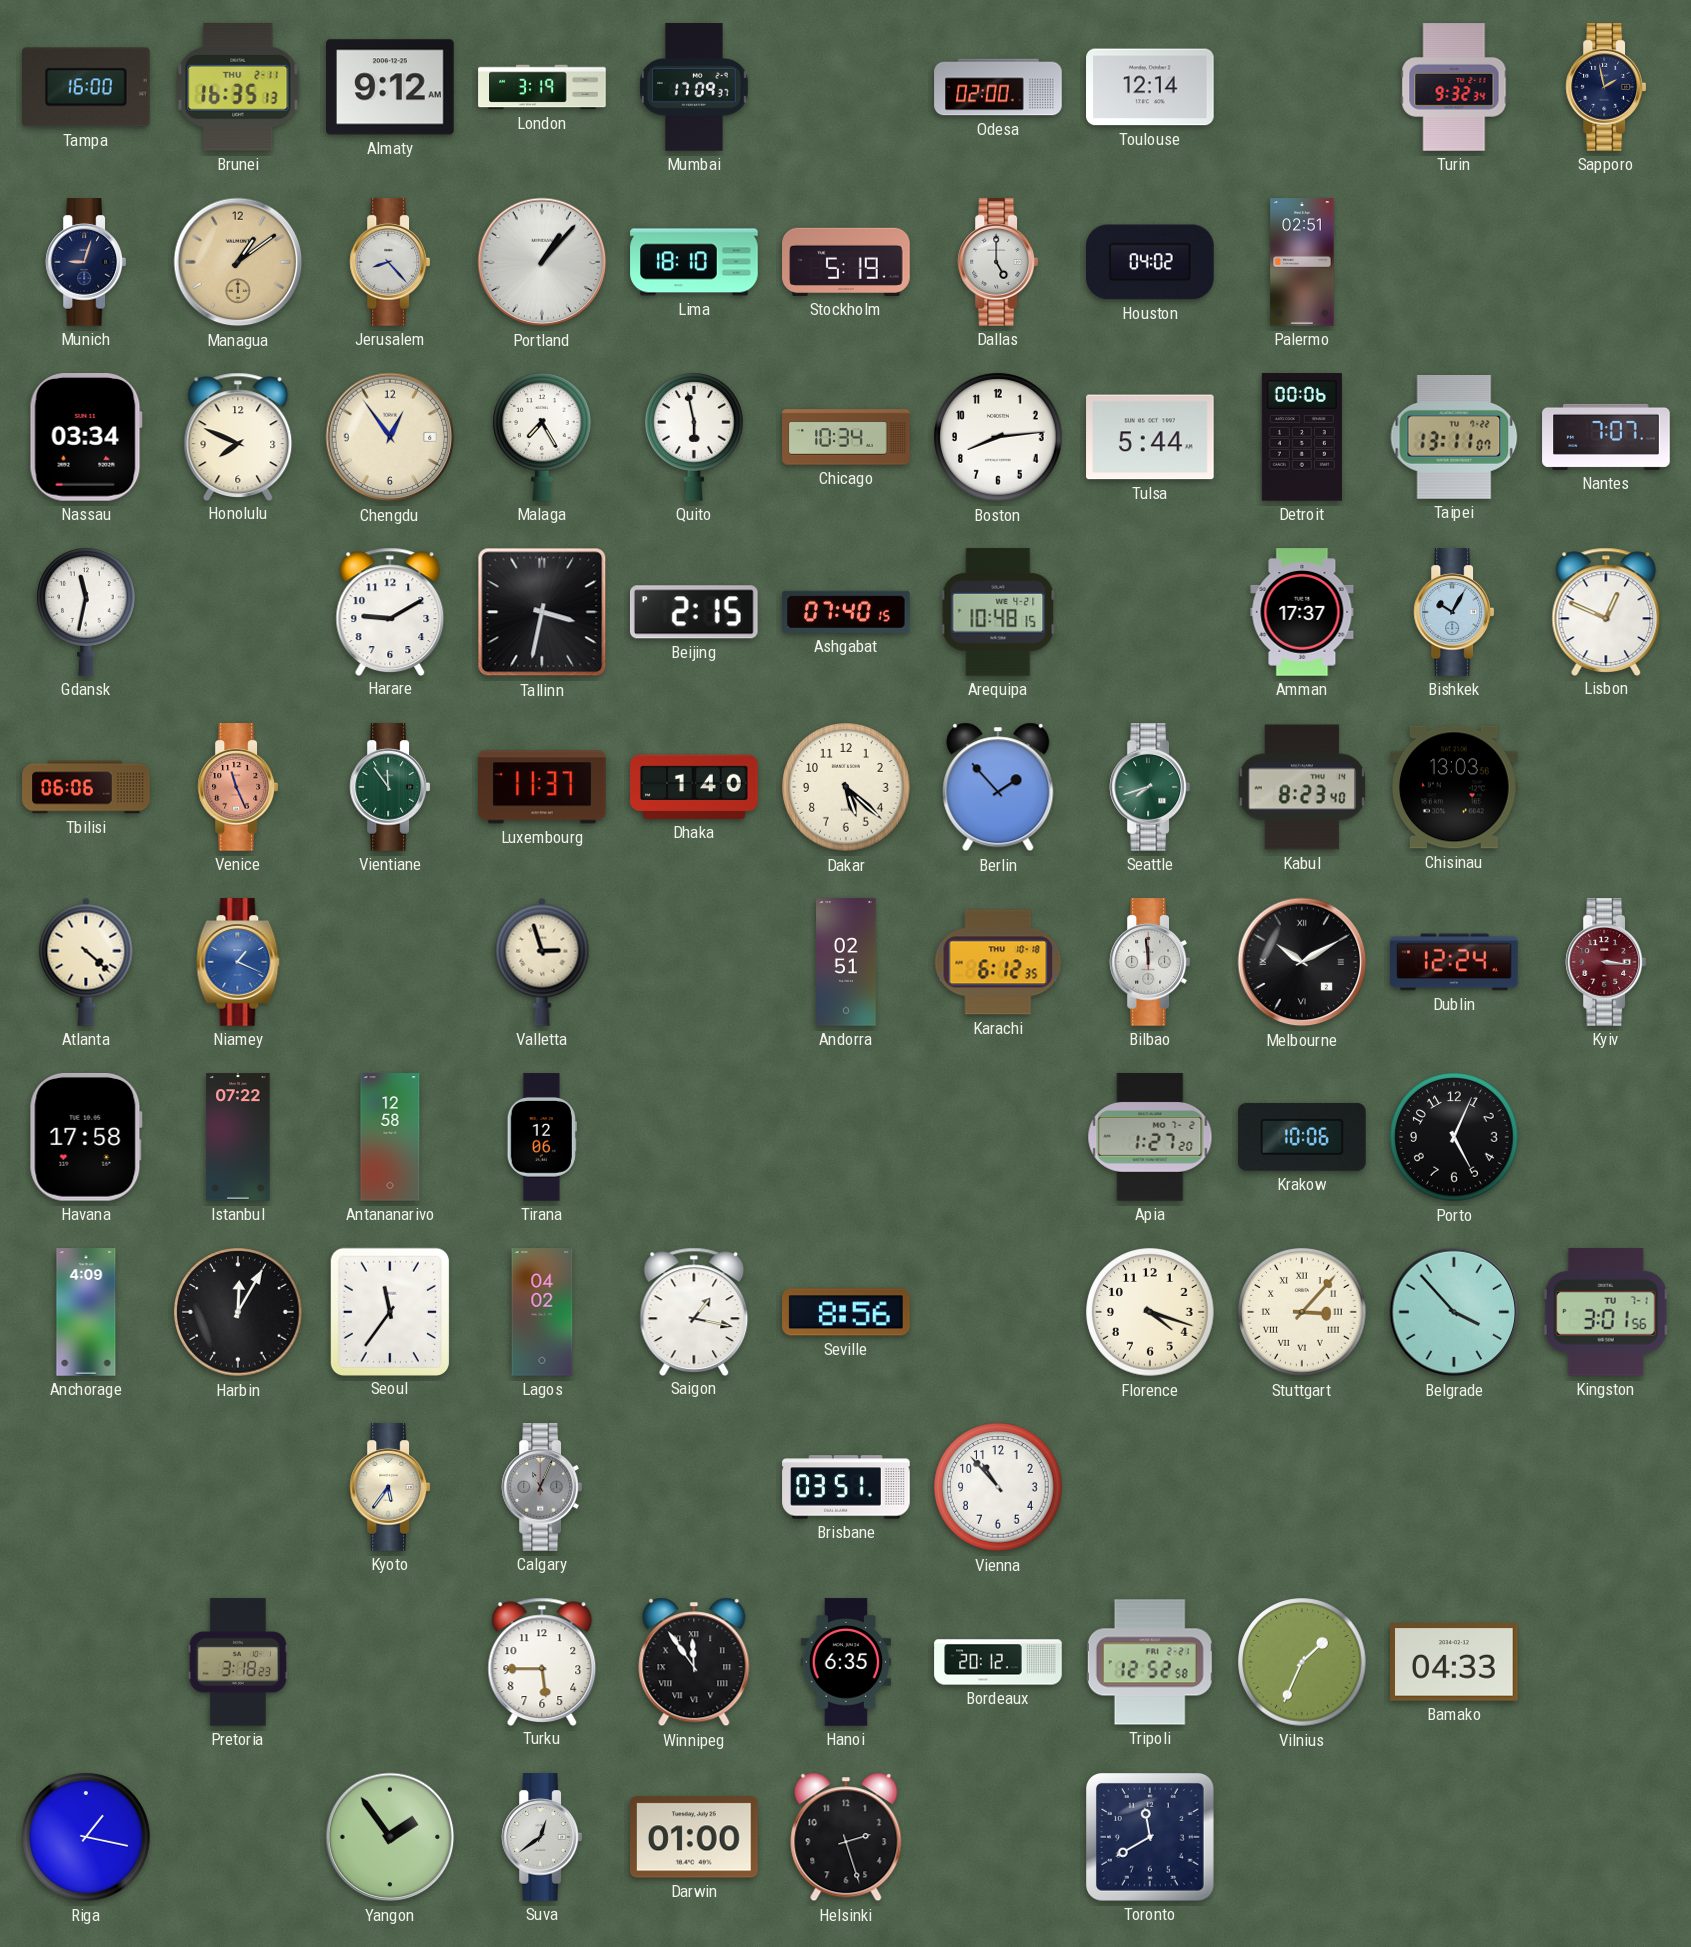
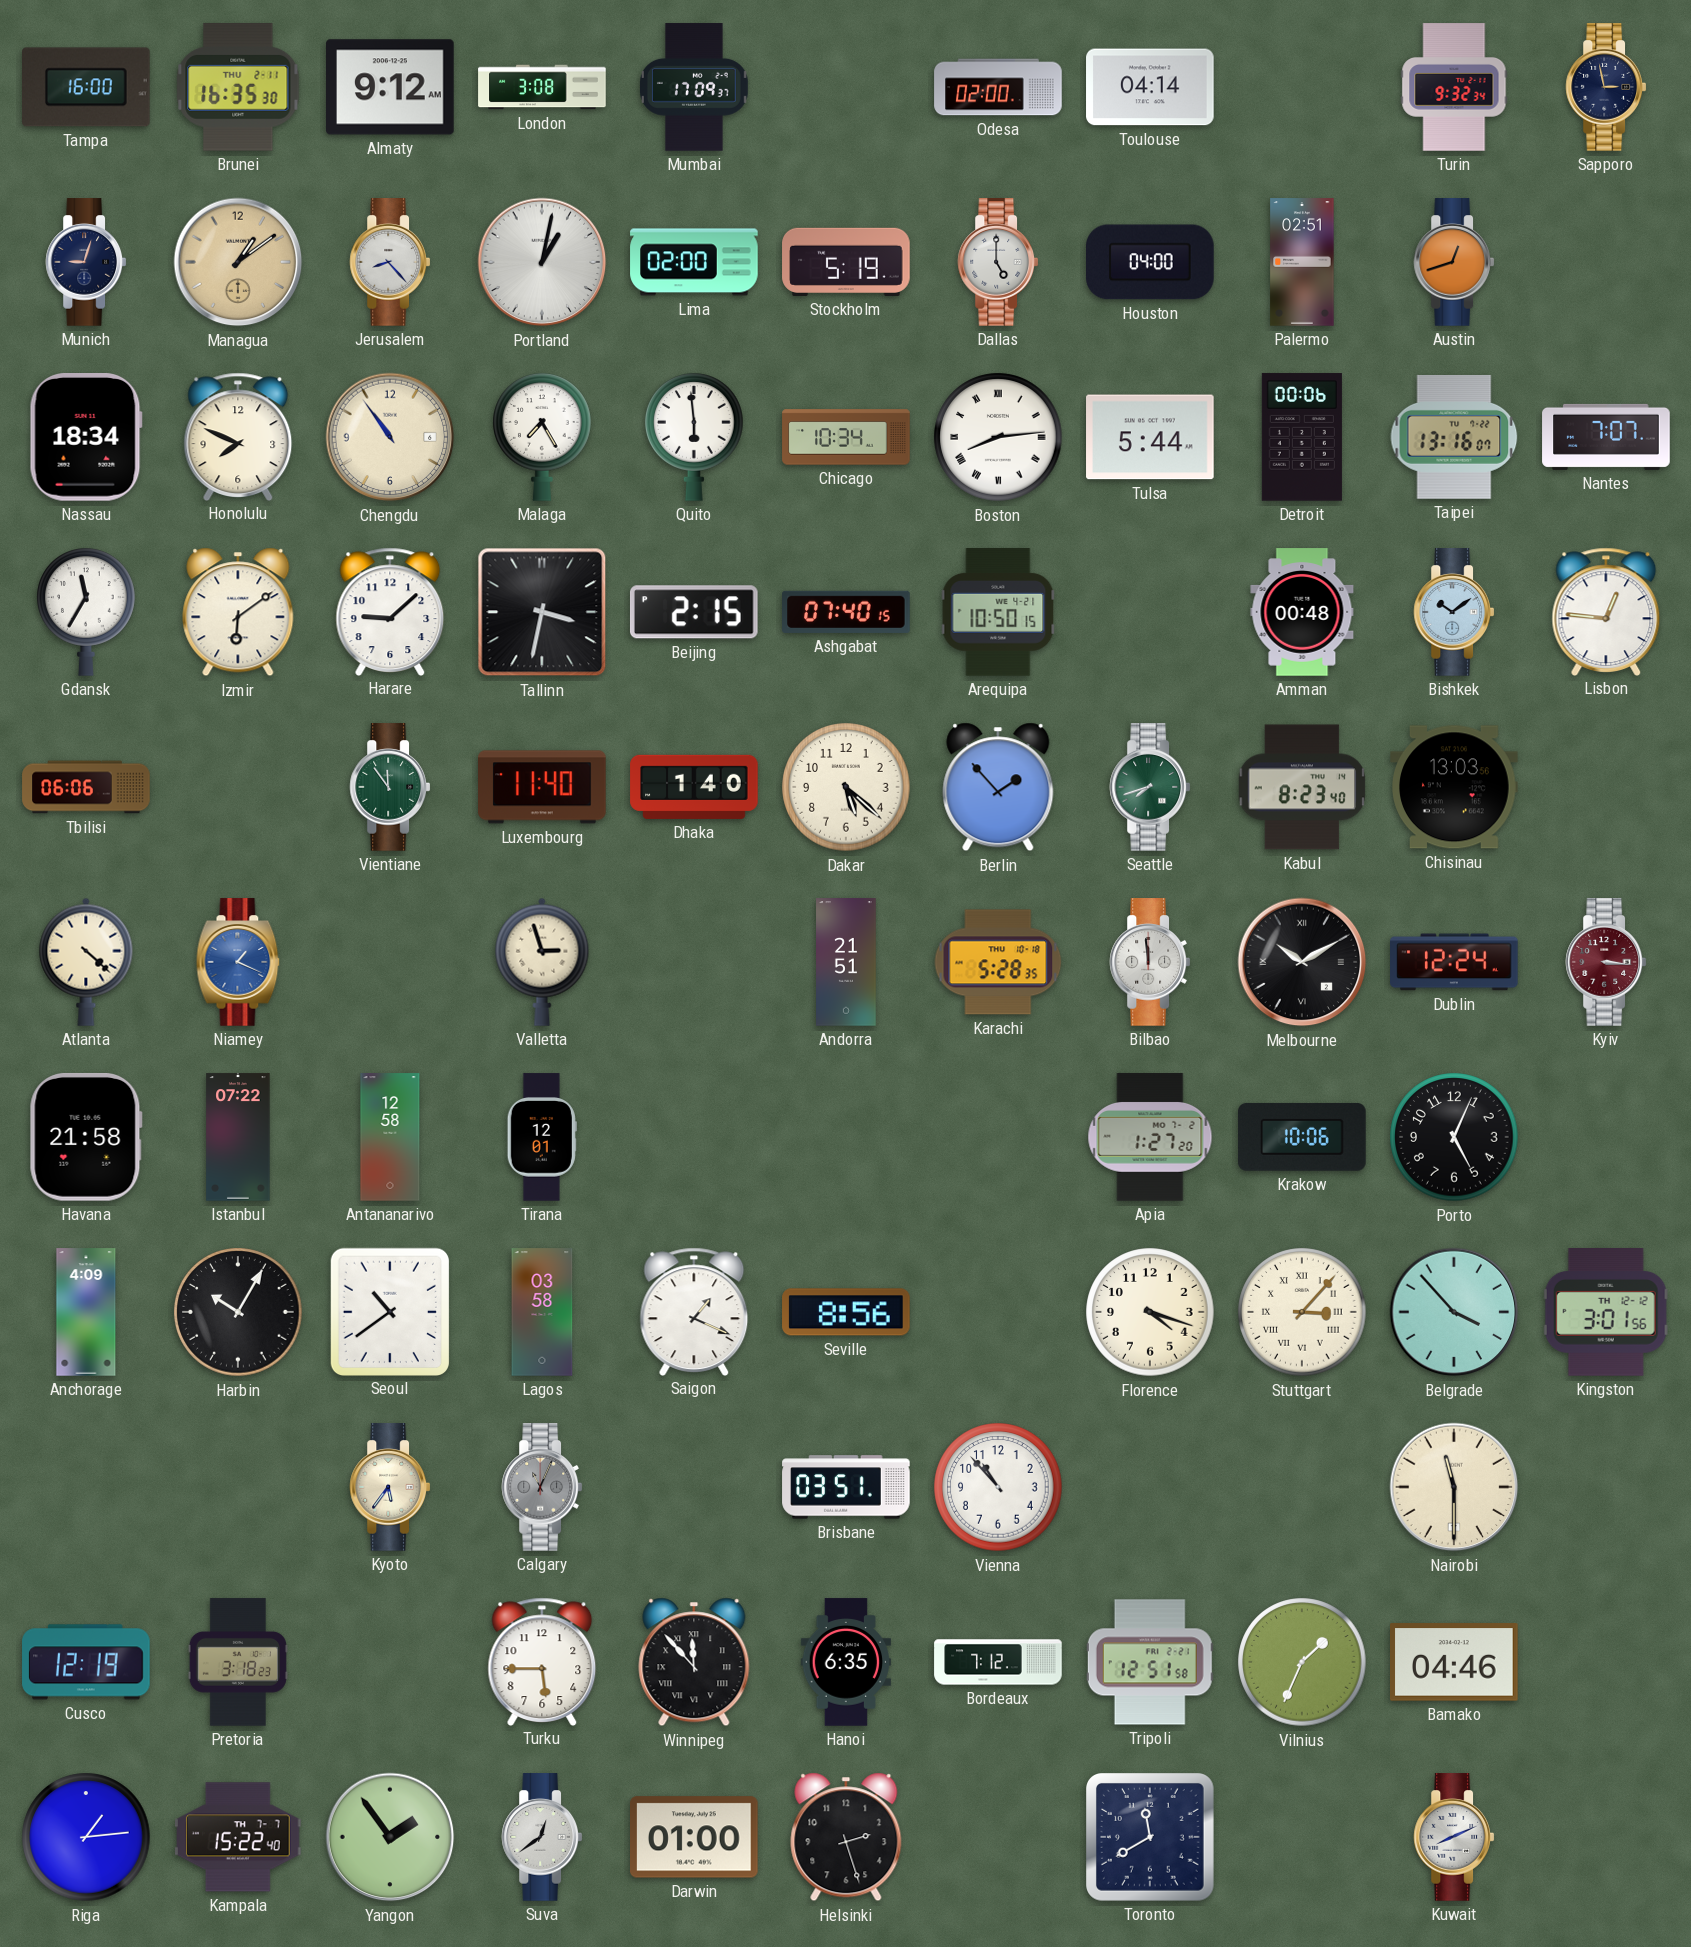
Brunei: 16:35:13 -> 16:35:30
London: 3:19 -> 3:08
Toulouse: 12:14 -> 04:14
Sapporo: 1:58 -> 2:58
Portland: 1:07 -> 1:02
Lima: 18:10 -> 02:00
Houston: 04:02 -> 04:00
Austin: none -> 12:42
Nassau: 03:34 -> 18:34
Chengdu: 12:54 -> 10:54
Quito: 5:58 -> 5:59
Boston numerals: Arabic -> Roman
Taipei: 13:11 -> 13:16
Gdansk: 11:32 -> 11:35
Izmir: none -> 6:09
Harare: 9:10 -> 9:08
Arequipa: 10:48 -> 10:50
Amman: 17:37 -> 00:48
Bishkek: 10:05 -> 10:09
Lisbon: 12:49 -> 12:46
Venice: 11:26 -> none
Luxembourg: 11:37 -> 11:40
Andorra: 02:51 -> 21:51
Karachi: 6:12 -> 5:28
Havana: 17:58 -> 21:58
Tirana: 12:06 -> 12:01
Harbin: 12:05 -> 10:05
Seoul: 11:36 -> 10:39
Lagos: 04:02 -> 03:58
Saigon: 1:17 -> 1:19
Kingston date: TU 7-1 -> TH 12-12
Nairobi: none -> 11:30
Cusco: none -> 12:19
Winnipeg: 11:54 -> 11:53
Bordeaux: 20:12 -> 7:12
Tripoli: 12:52 -> 12:51
Bamako: 04:33 -> 04:46
Riga: 1:17 -> 1:14
Kampala: none -> 15:22
Kuwait: none -> 8:11
